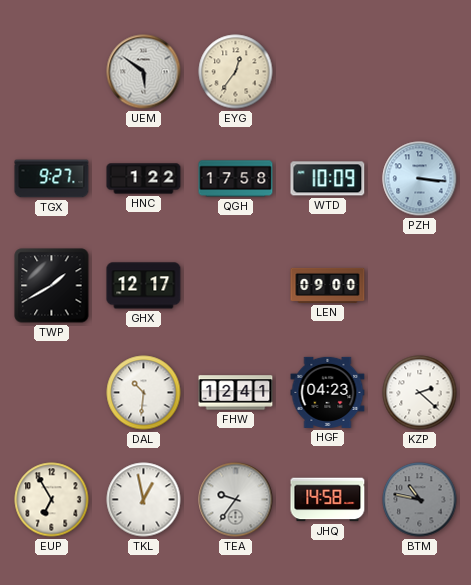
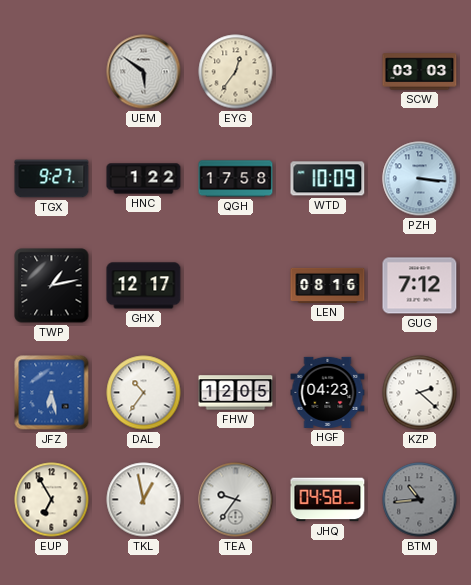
SCW: none -> 03:03
TWP: 1:40 -> 1:13
LEN: 09:00 -> 08:16
GUG: none -> 7:12
JFZ: none -> 6:28
DAL: 10:31 -> 10:36
FHW: 12:41 -> 12:05
JHQ: 14:58 -> 04:58
BTM: 10:47 -> 10:44
